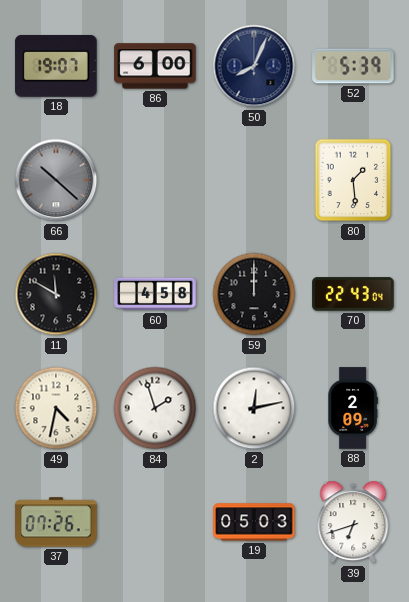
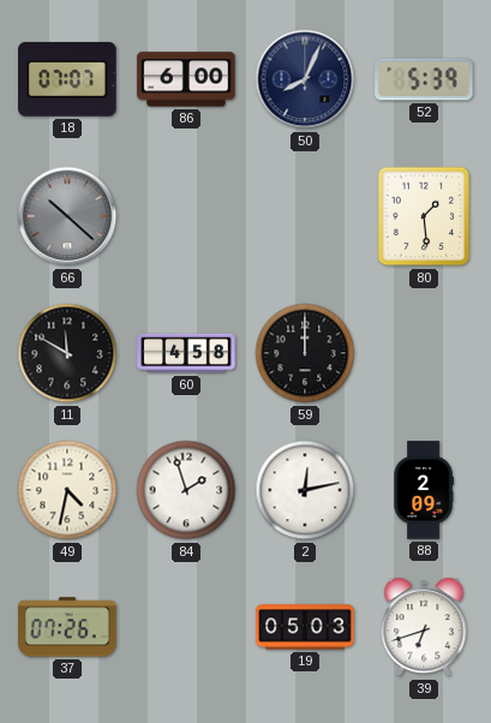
18: 19:07 -> 07:07
70: 22:43 -> none
